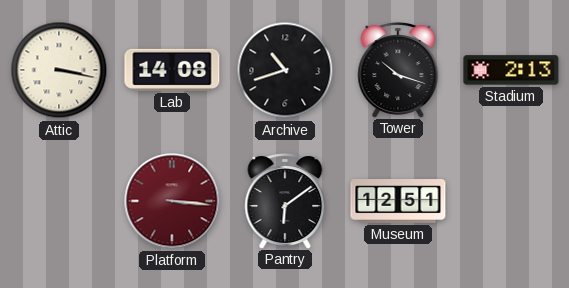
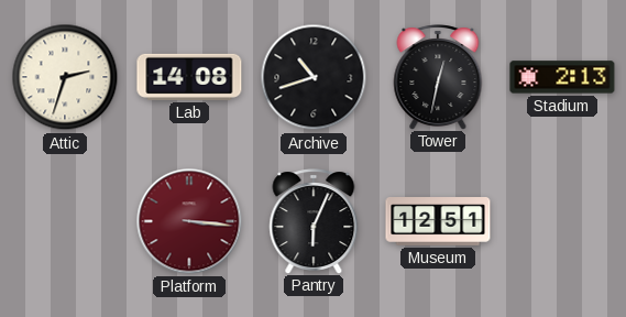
Attic: 3:17 -> 2:33
Tower: 10:18 -> 12:32
Pantry: 6:09 -> 6:04
